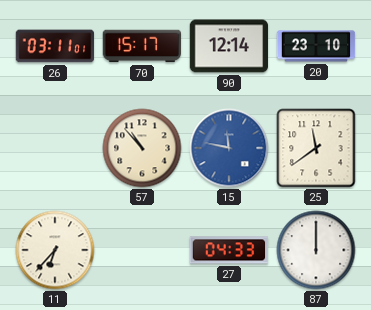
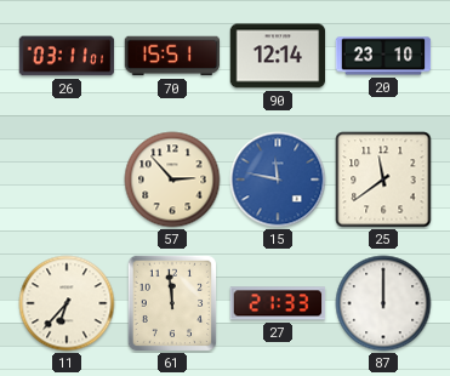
70: 15:17 -> 15:51
57: 10:53 -> 2:53
61: none -> 11:59
27: 04:33 -> 21:33
